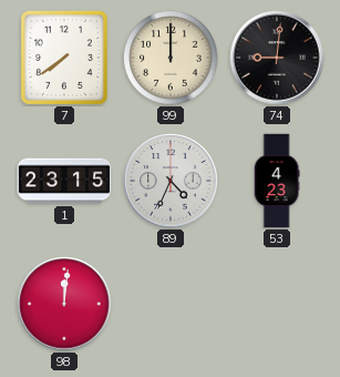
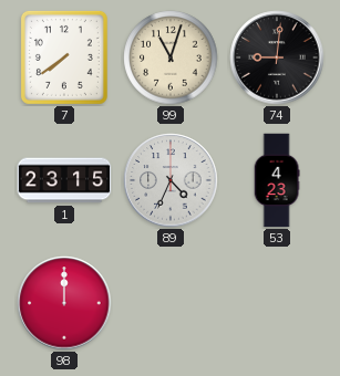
99: 12:00 -> 11:03
98: 12:01 -> 12:00
